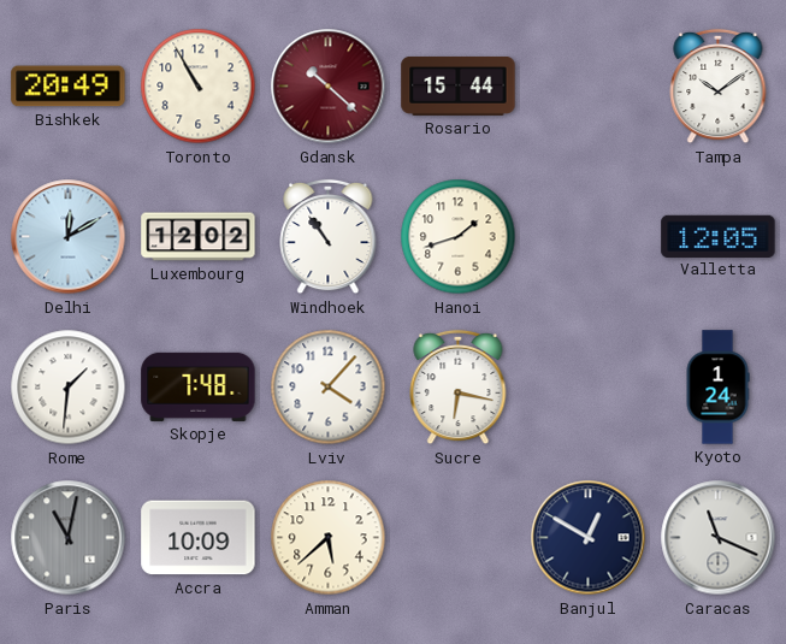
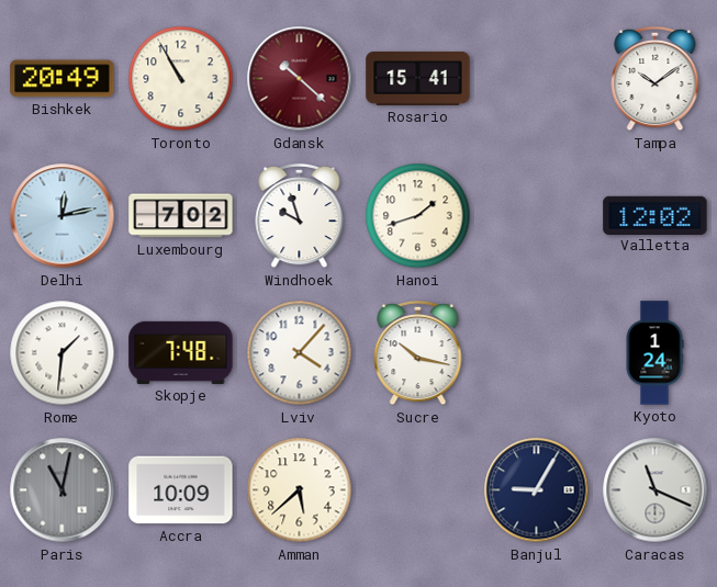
Rosario: 15:44 -> 15:41
Delhi: 12:10 -> 12:13
Luxembourg: 12:02 -> 7:02
Windhoek: 10:54 -> 9:57
Valletta: 12:05 -> 12:02
Sucre: 6:17 -> 10:17
Banjul: 12:50 -> 9:05
